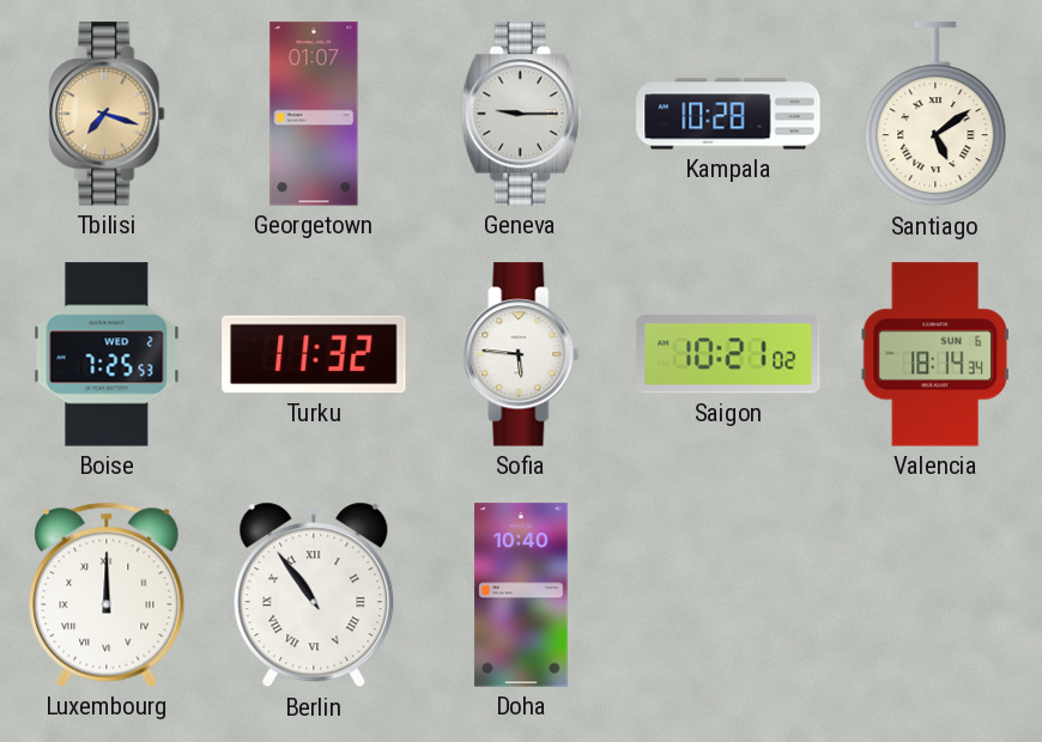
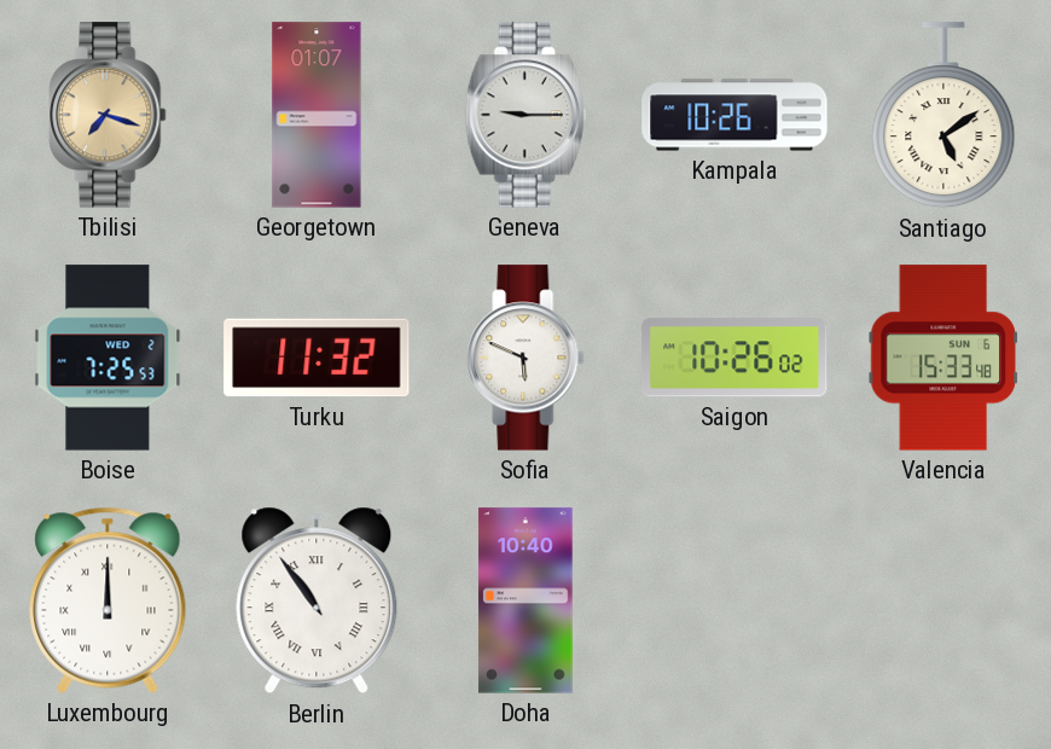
Kampala: 10:28 -> 10:26
Sofia: 5:46 -> 5:49
Saigon: 10:21 -> 10:26
Valencia: 18:14 -> 15:33
